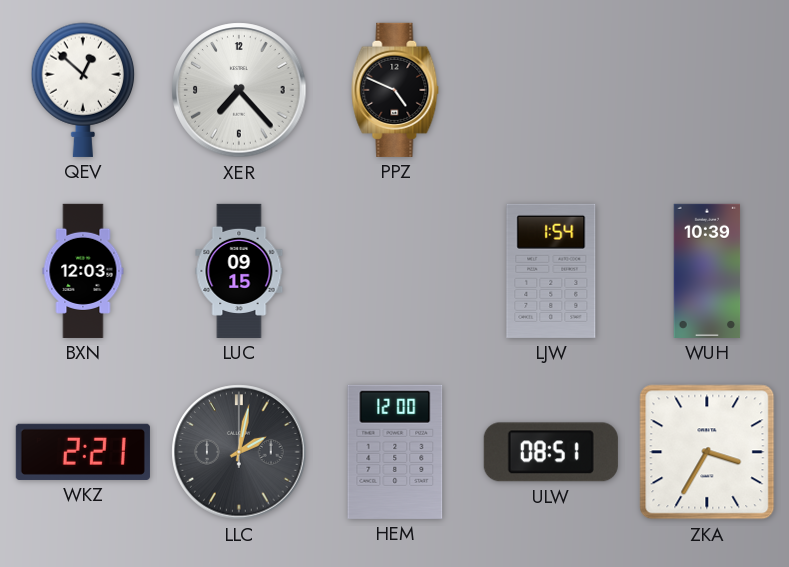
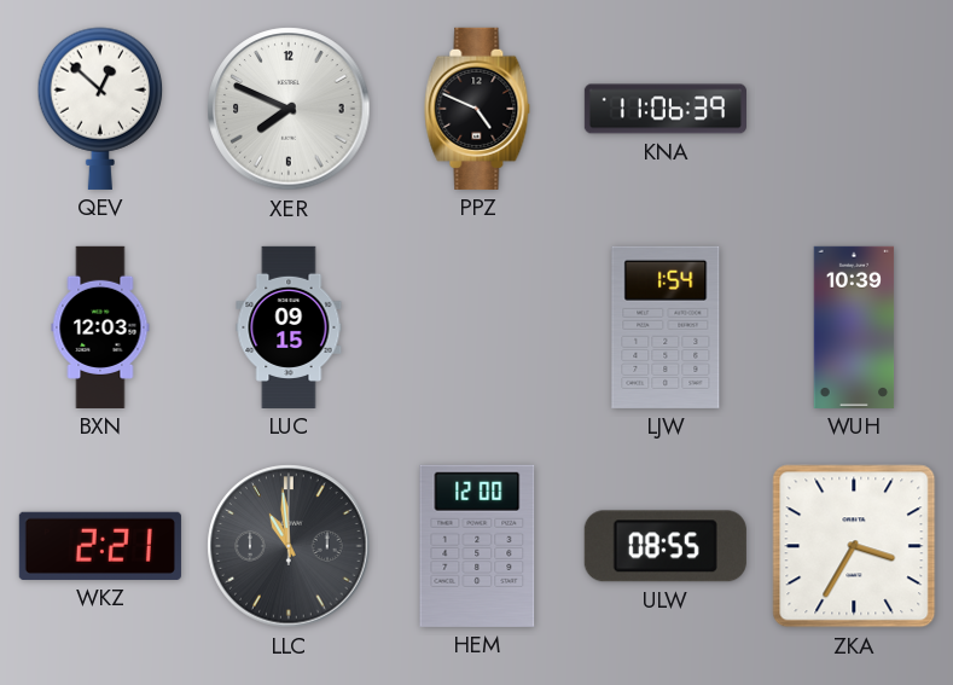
XER: 7:23 -> 7:49
KNA: none -> 11:06
LLC: 2:02 -> 10:59
ULW: 08:51 -> 08:55
